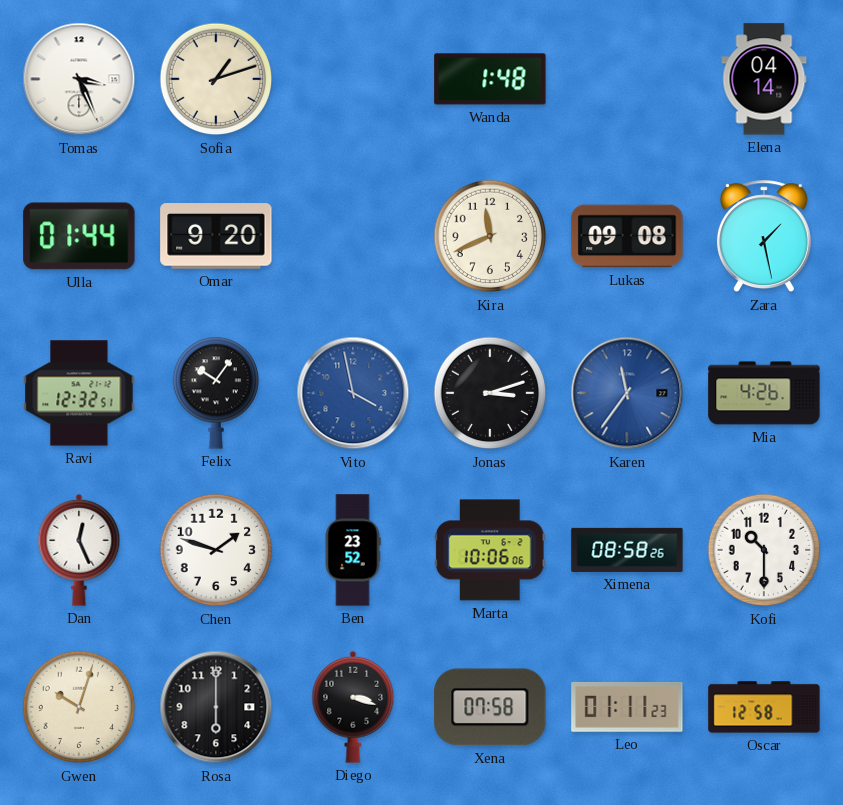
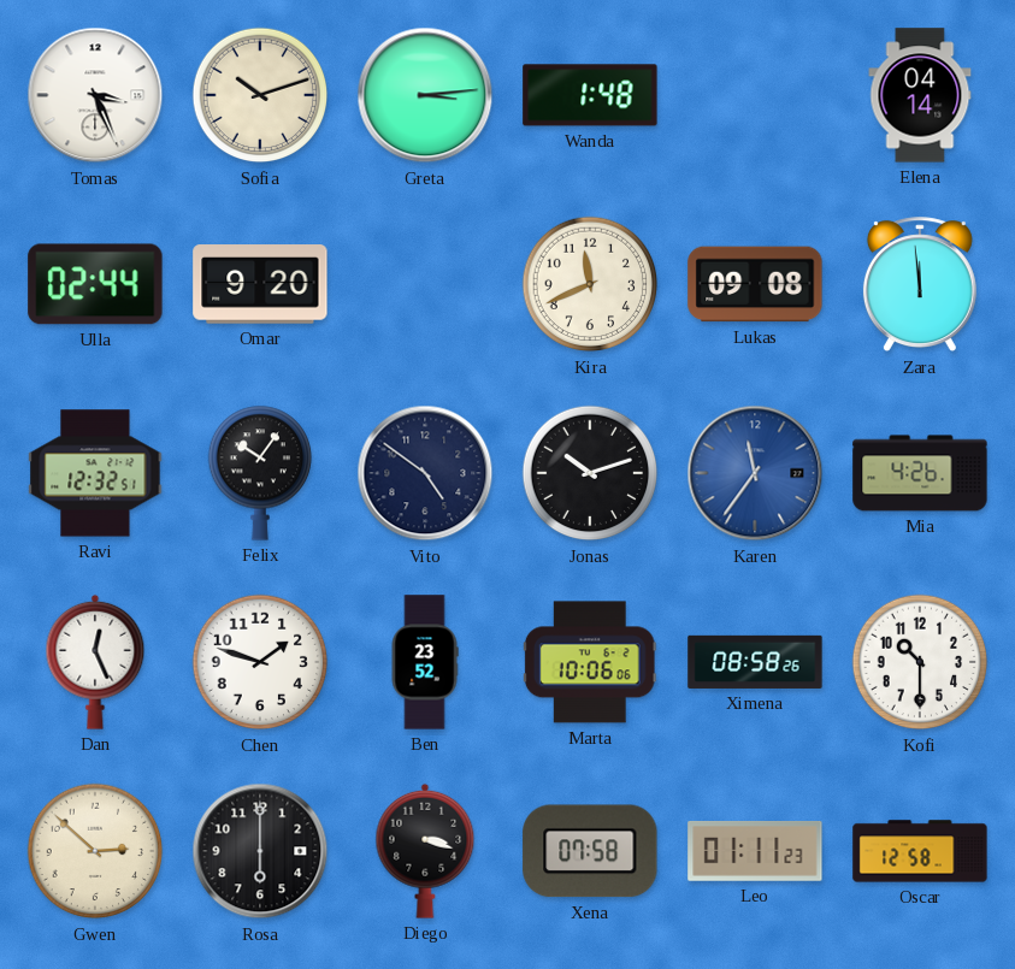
Sofia: 1:12 -> 10:12
Greta: none -> 3:14
Ulla: 01:44 -> 02:44
Zara: 1:28 -> 11:59
Vito: 3:58 -> 4:51
Vito dial: blue -> navy
Jonas: 3:12 -> 10:12
Gwen: 10:03 -> 2:52
